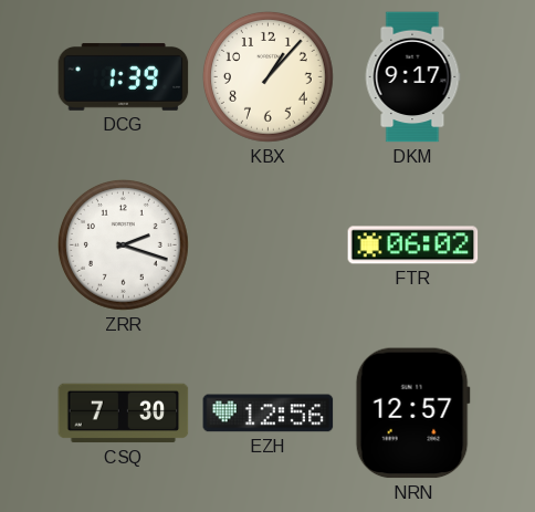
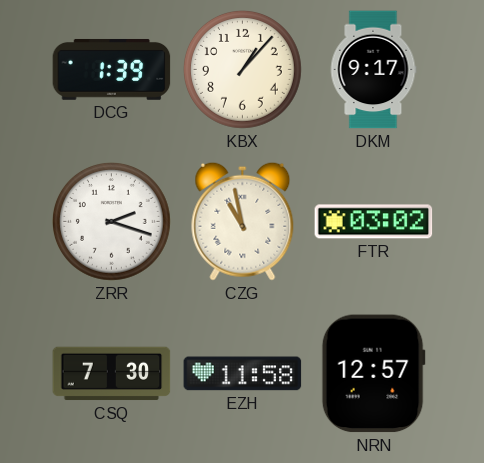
CZG: none -> 10:58
FTR: 06:02 -> 03:02
EZH: 12:56 -> 11:58
